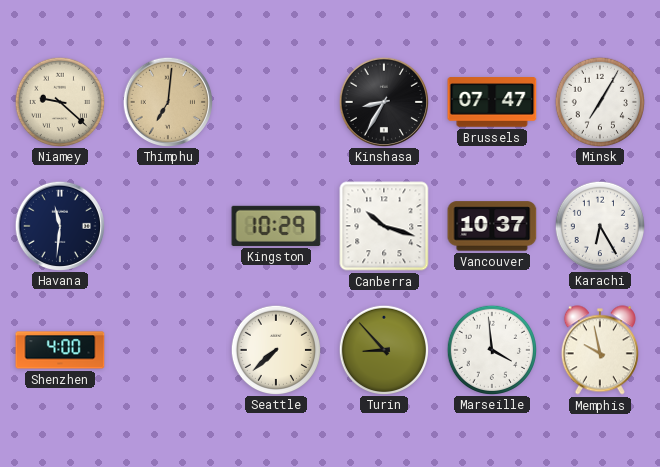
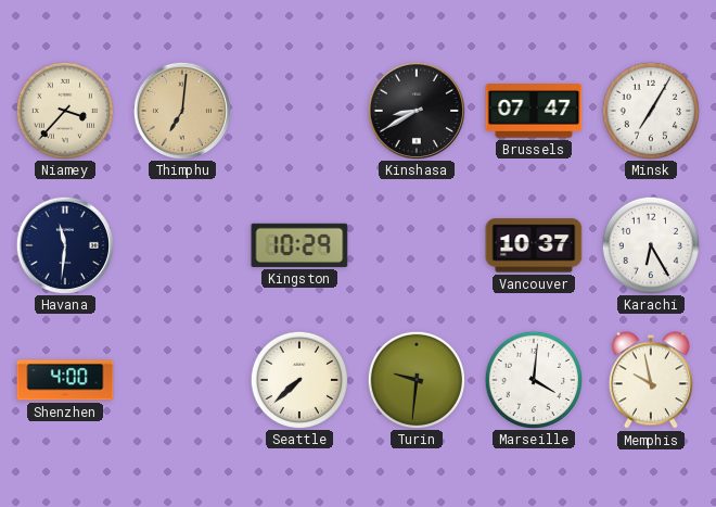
Niamey: 9:22 -> 3:37
Kinshasa: 8:35 -> 8:40
Canberra: 10:18 -> none
Turin: 8:53 -> 9:31
Marseille: 3:59 -> 4:01
